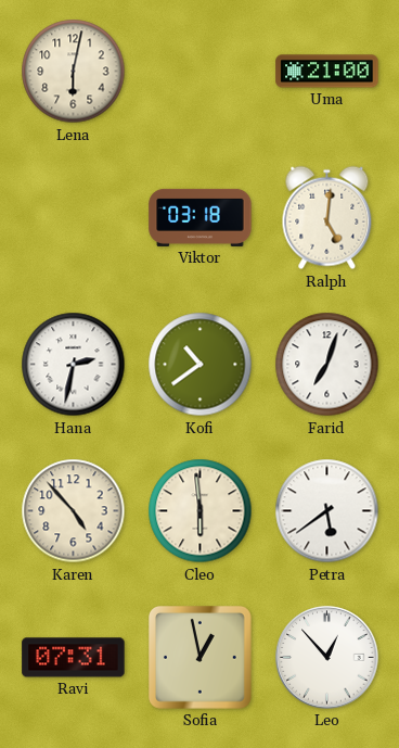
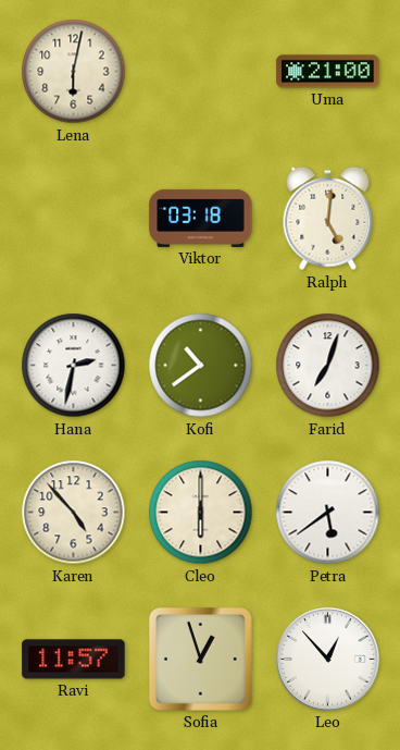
Cleo: 5:59 -> 6:00
Ravi: 07:31 -> 11:57
Sofia: 12:58 -> 12:57
